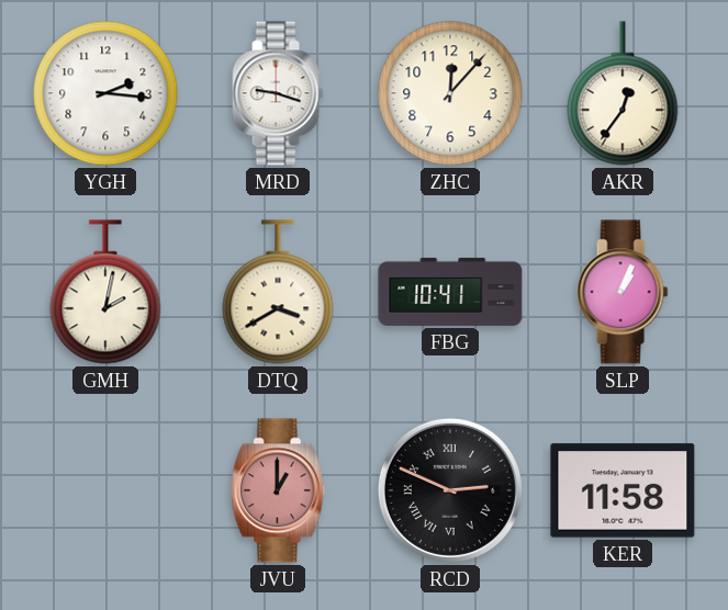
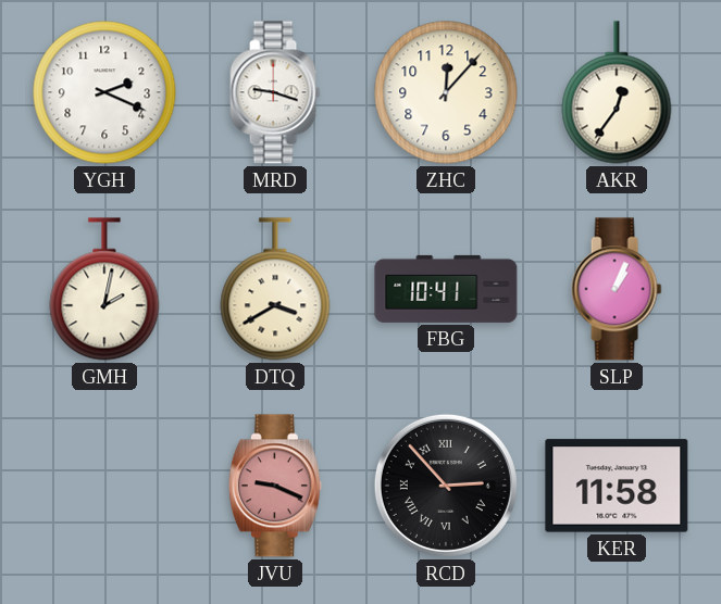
YGH: 2:16 -> 2:19
JVU: 1:00 -> 9:19
RCD: 2:49 -> 2:53
